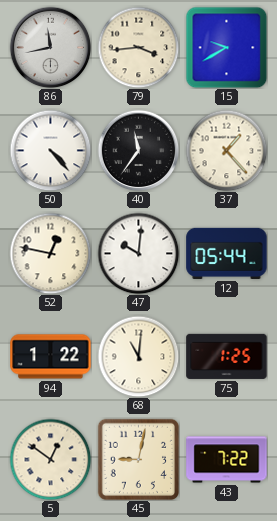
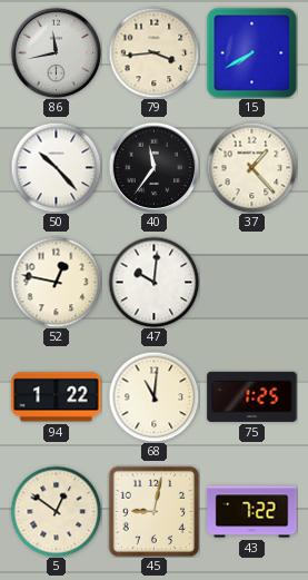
15: 9:40 -> 7:40
50: 4:23 -> 10:23
12: 05:44 -> none
